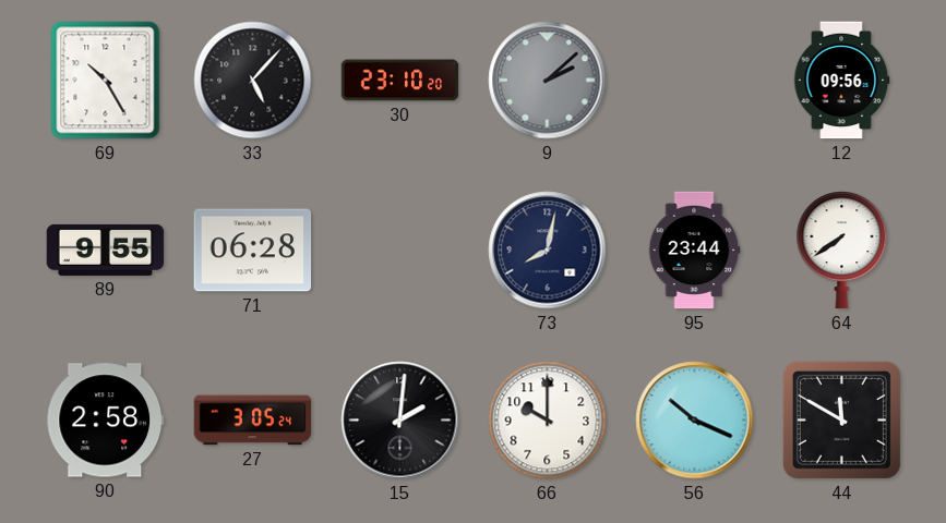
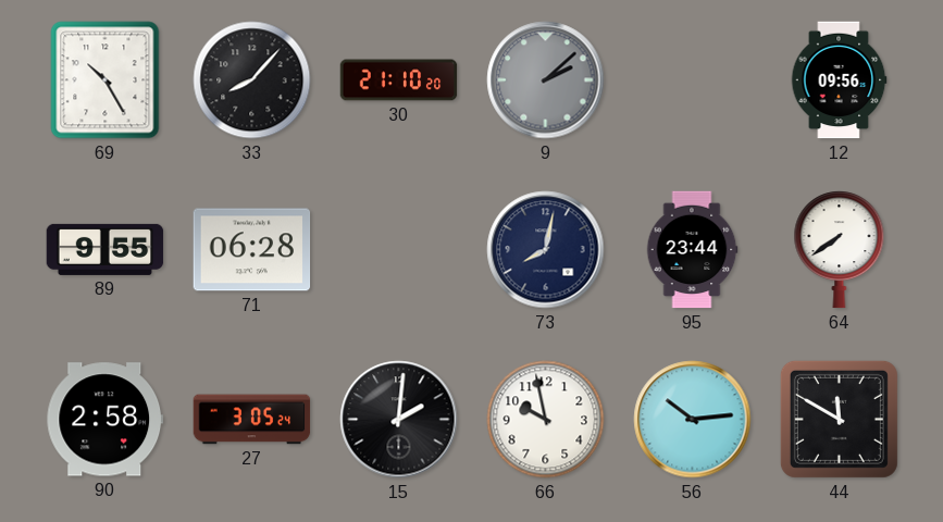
33: 5:07 -> 8:07
30: 23:10 -> 21:10
66: 10:00 -> 9:58
56: 10:19 -> 10:14
